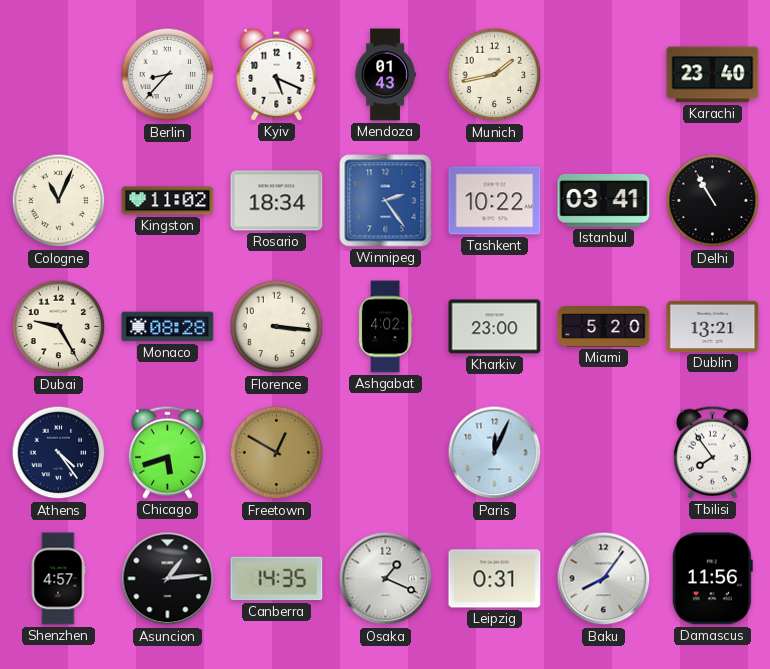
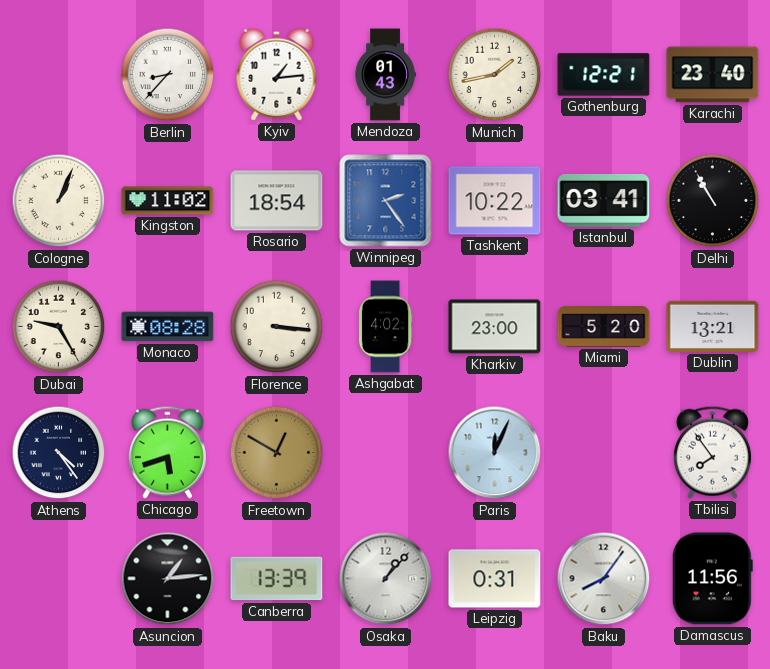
Kyiv: 5:19 -> 1:14
Gothenburg: none -> 12:21
Cologne: 11:04 -> 1:04
Rosario: 18:34 -> 18:54
Shenzhen: 4:57 -> none
Canberra: 14:35 -> 13:39
Osaka: 1:19 -> 1:07
